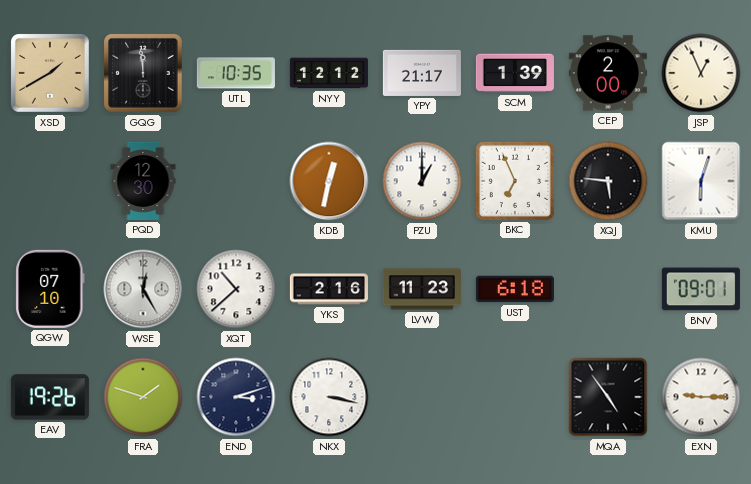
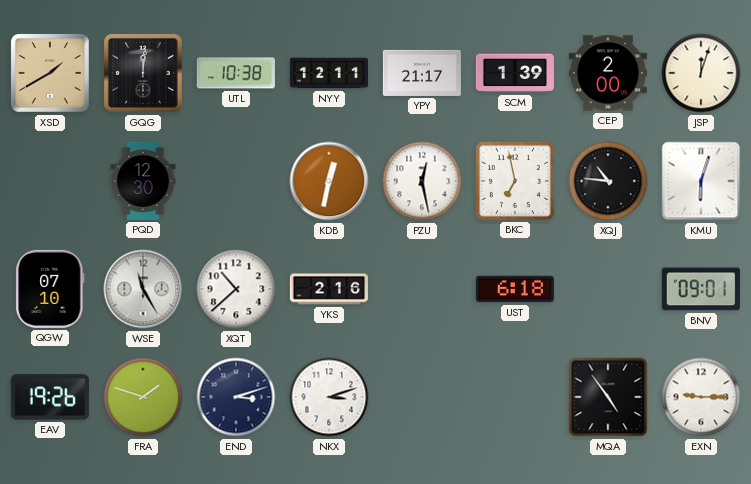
GQG: 11:59 -> 12:01
UTL: 10:35 -> 10:38
NYY: 12:12 -> 12:11
JSP: 12:56 -> 12:03
PZU: 1:00 -> 12:28
BKC: 6:56 -> 6:58
XQJ: 5:46 -> 10:46
WSE: 12:25 -> 11:25
LVW: 11:23 -> none
NKX: 3:17 -> 3:12
